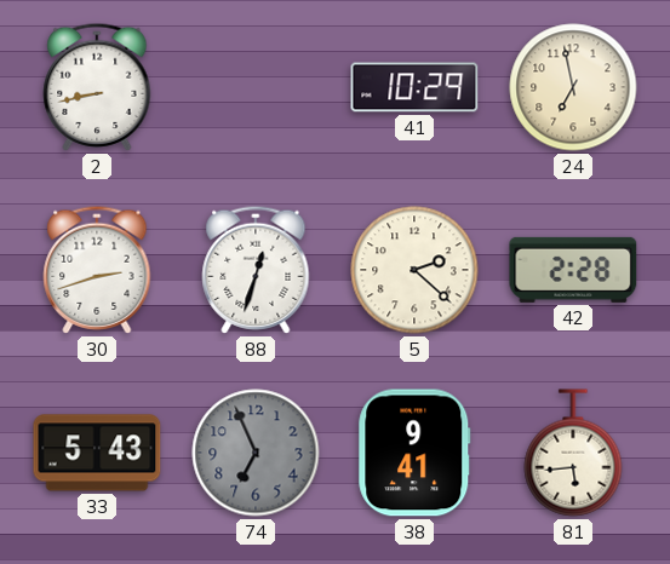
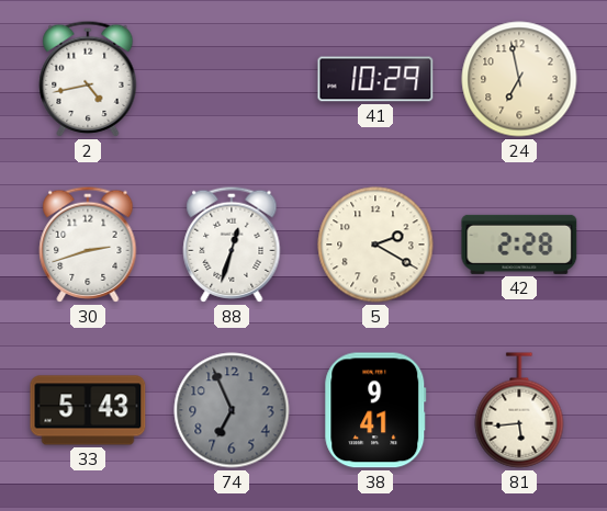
2: 8:43 -> 4:43
5: 2:22 -> 2:20
